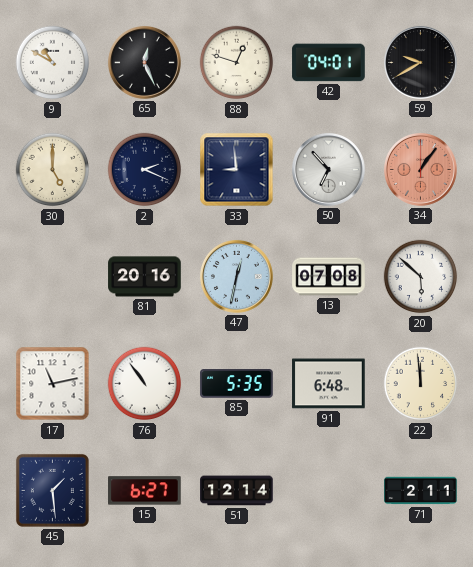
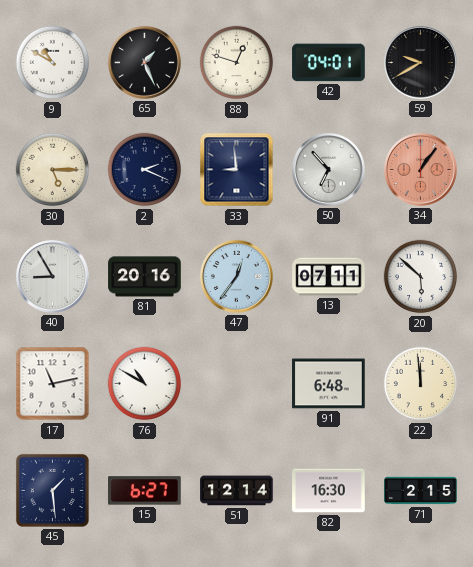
65: 12:26 -> 1:26
30: 5:00 -> 5:15
40: none -> 8:55
47: 12:32 -> 12:36
13: 07:08 -> 07:11
76: 10:54 -> 10:50
85: 5:35 -> none
82: none -> 16:30
71: 2:11 -> 2:15
